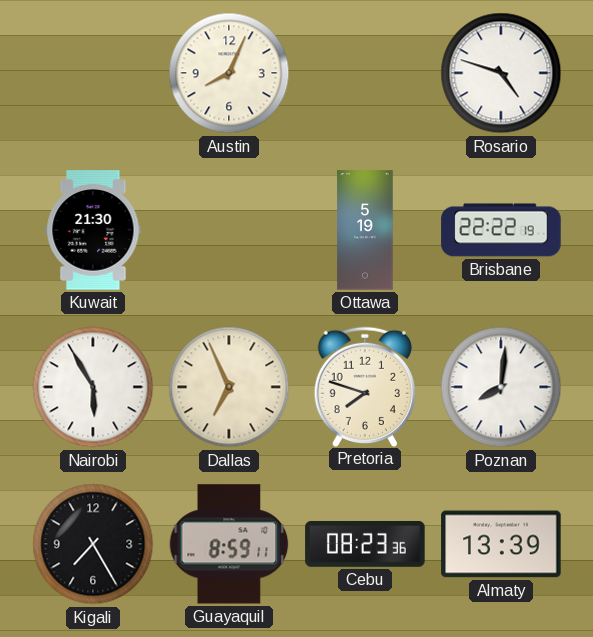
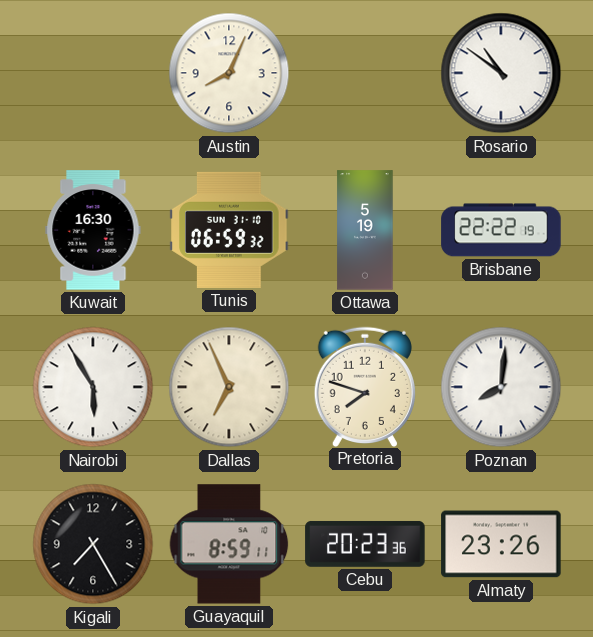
Rosario: 4:48 -> 10:51
Kuwait: 21:30 -> 16:30
Tunis: none -> 06:59
Cebu: 08:23 -> 20:23
Almaty: 13:39 -> 23:26
